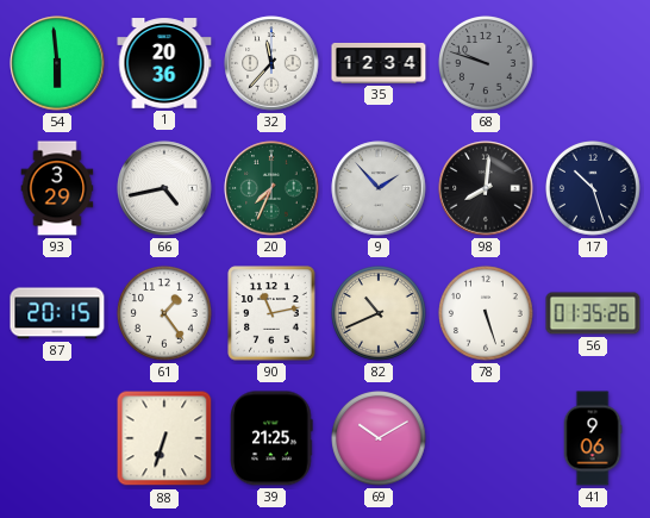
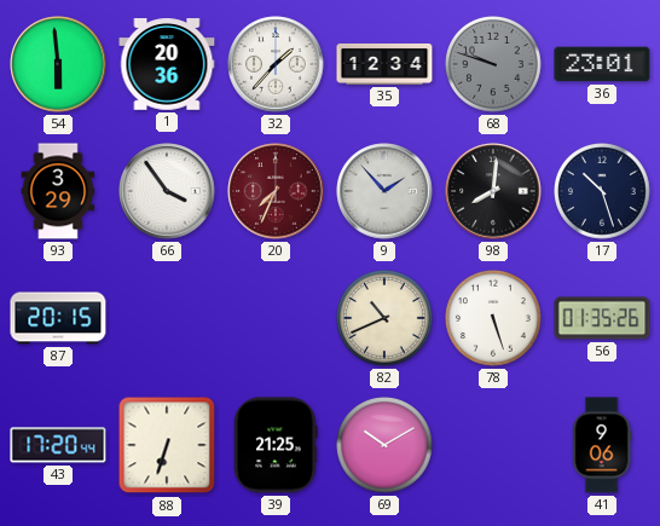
32: 11:37 -> 1:37
36: none -> 23:01
66: 4:43 -> 3:54
20 dial: green -> burgundy
61: 1:24 -> none
90: 11:13 -> none
43: none -> 17:20
